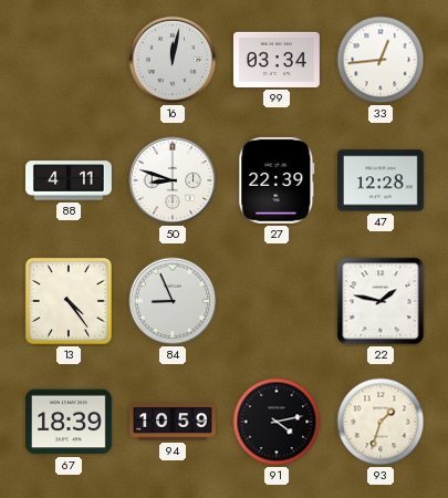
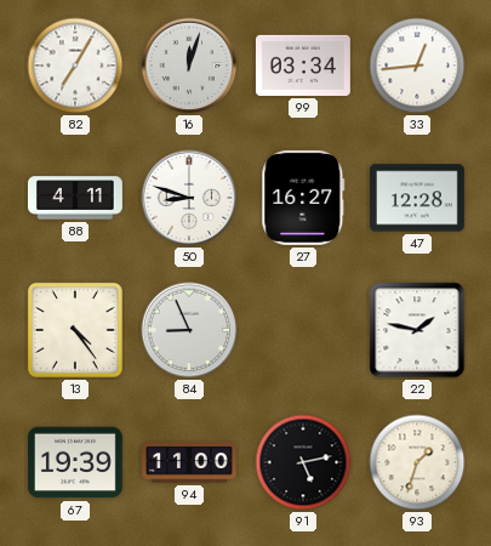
82: none -> 7:05
16: 12:02 -> 12:03
27: 22:39 -> 16:27
67: 18:39 -> 19:39
94: 10:59 -> 11:00
91: 4:13 -> 5:13
